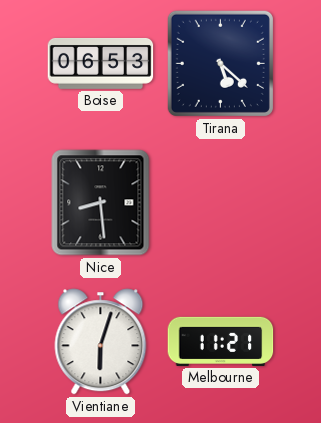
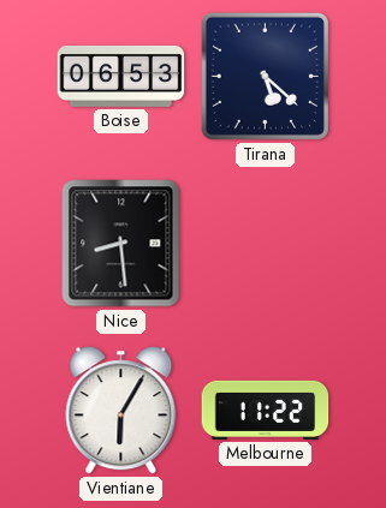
Vientiane: 6:03 -> 6:05
Melbourne: 11:21 -> 11:22
